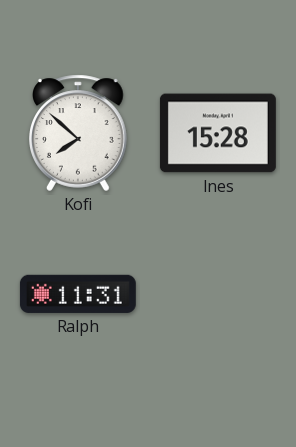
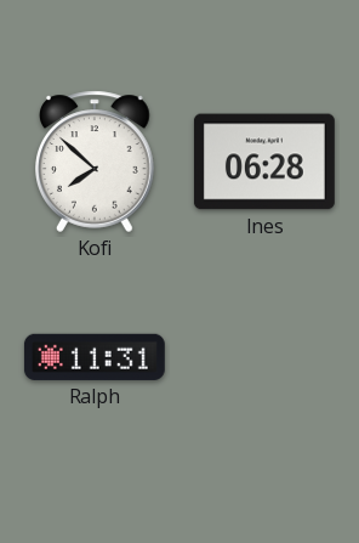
Ines: 15:28 -> 06:28
